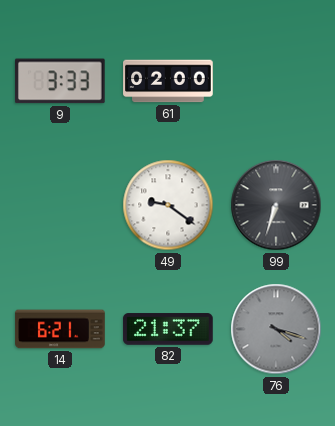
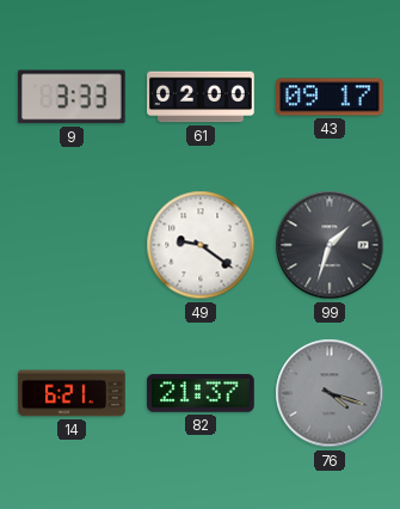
43: none -> 09:17
99: 6:33 -> 1:33
